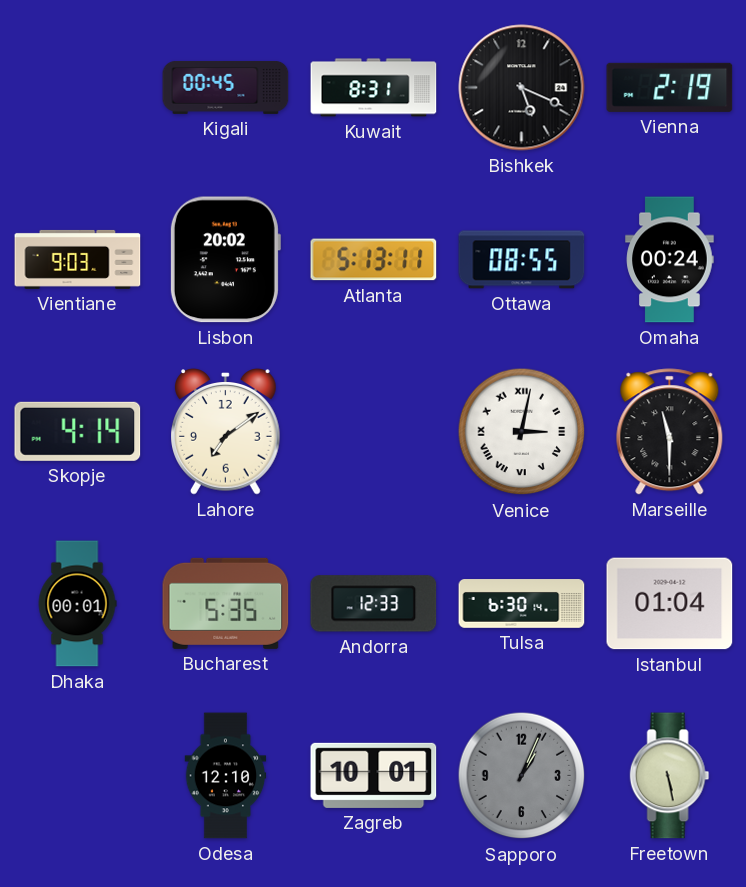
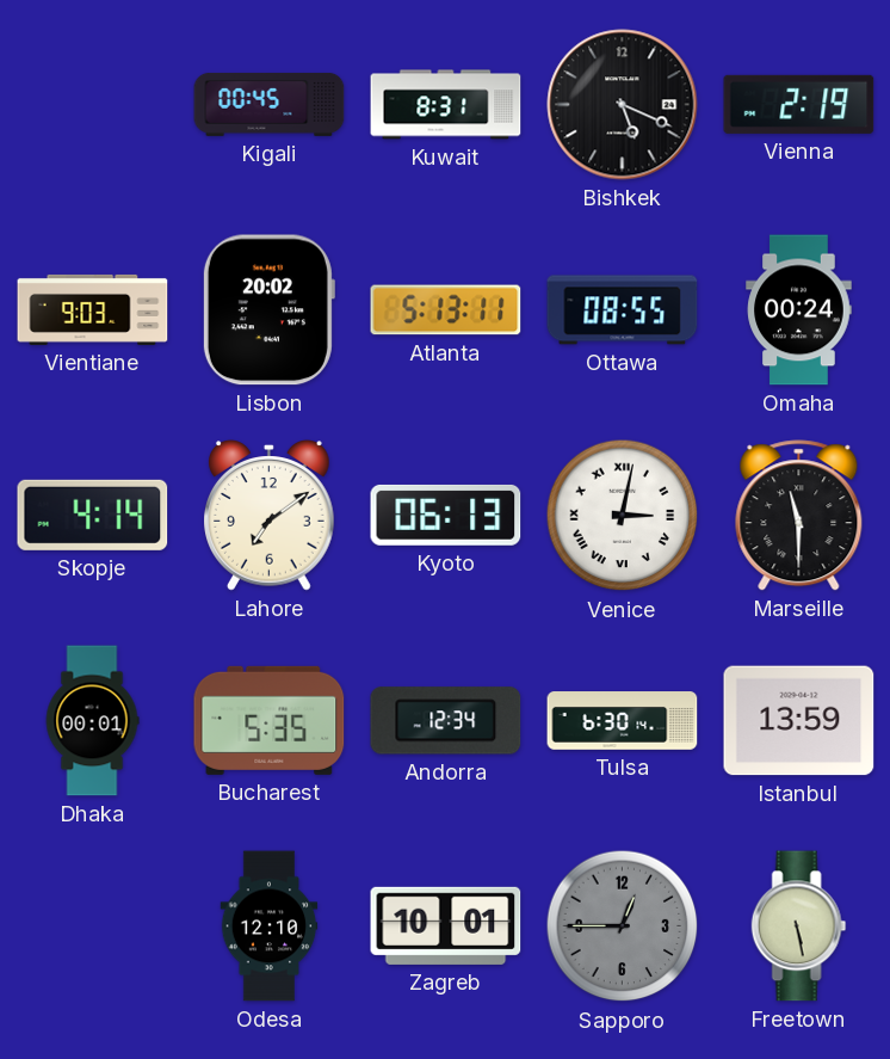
Kyoto: none -> 06:13
Andorra: 12:33 -> 12:34
Istanbul: 01:04 -> 13:59
Sapporo: 1:04 -> 12:45
